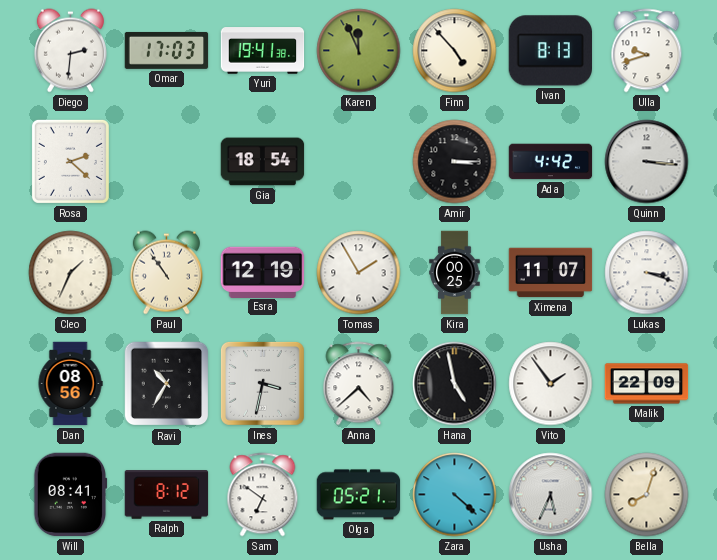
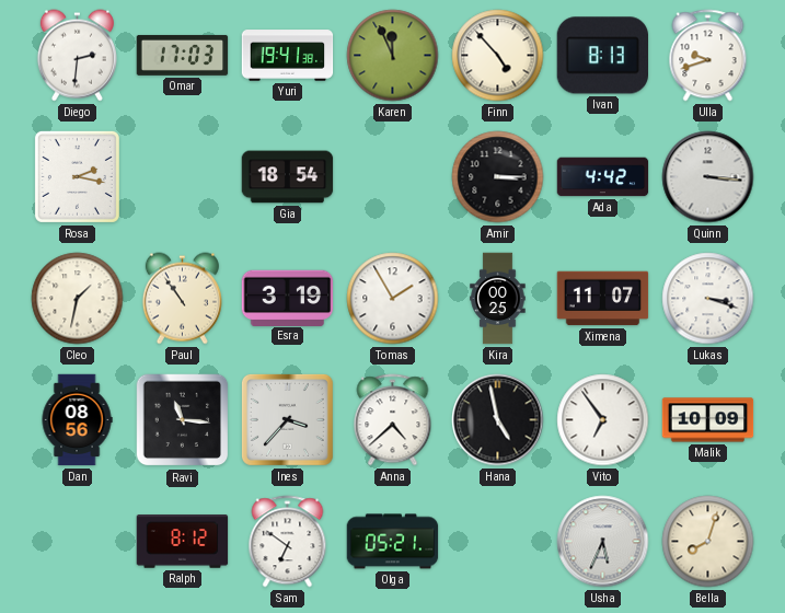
Rosa: 2:22 -> 2:17
Cleo: 1:34 -> 1:32
Esra: 12:19 -> 3:19
Ravi: 10:35 -> 11:16
Ines: 3:32 -> 3:37
Vito: 1:54 -> 6:54
Malik: 22:09 -> 10:09
Will: 08:41 -> none
Zara: 4:22 -> none
